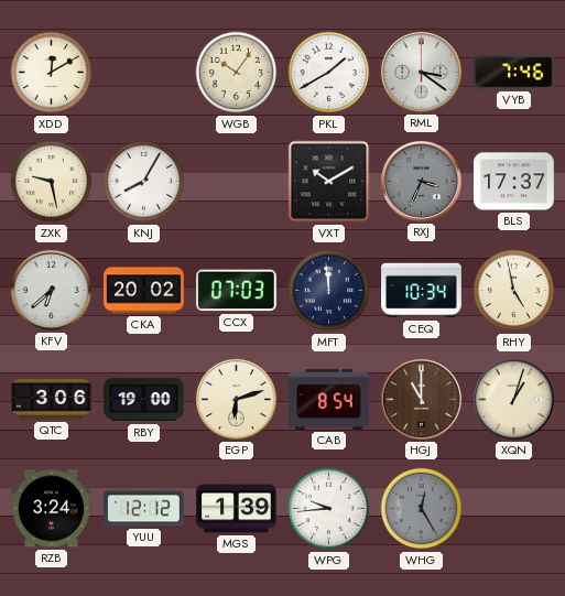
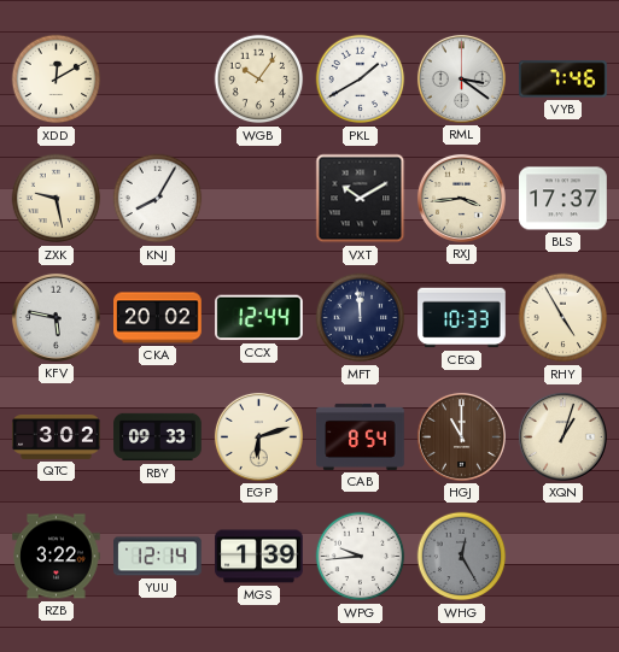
RXJ: 3:34 -> 3:44
RXJ dial: grey -> cream
KFV: 6:38 -> 5:47
CCX: 07:03 -> 12:44
CEQ: 10:34 -> 10:33
RHY: 4:58 -> 4:55
QTC: 3:06 -> 3:02
RBY: 19:00 -> 09:33
RZB: 3:24 -> 3:22
YUU: 12:12 -> 12:14
